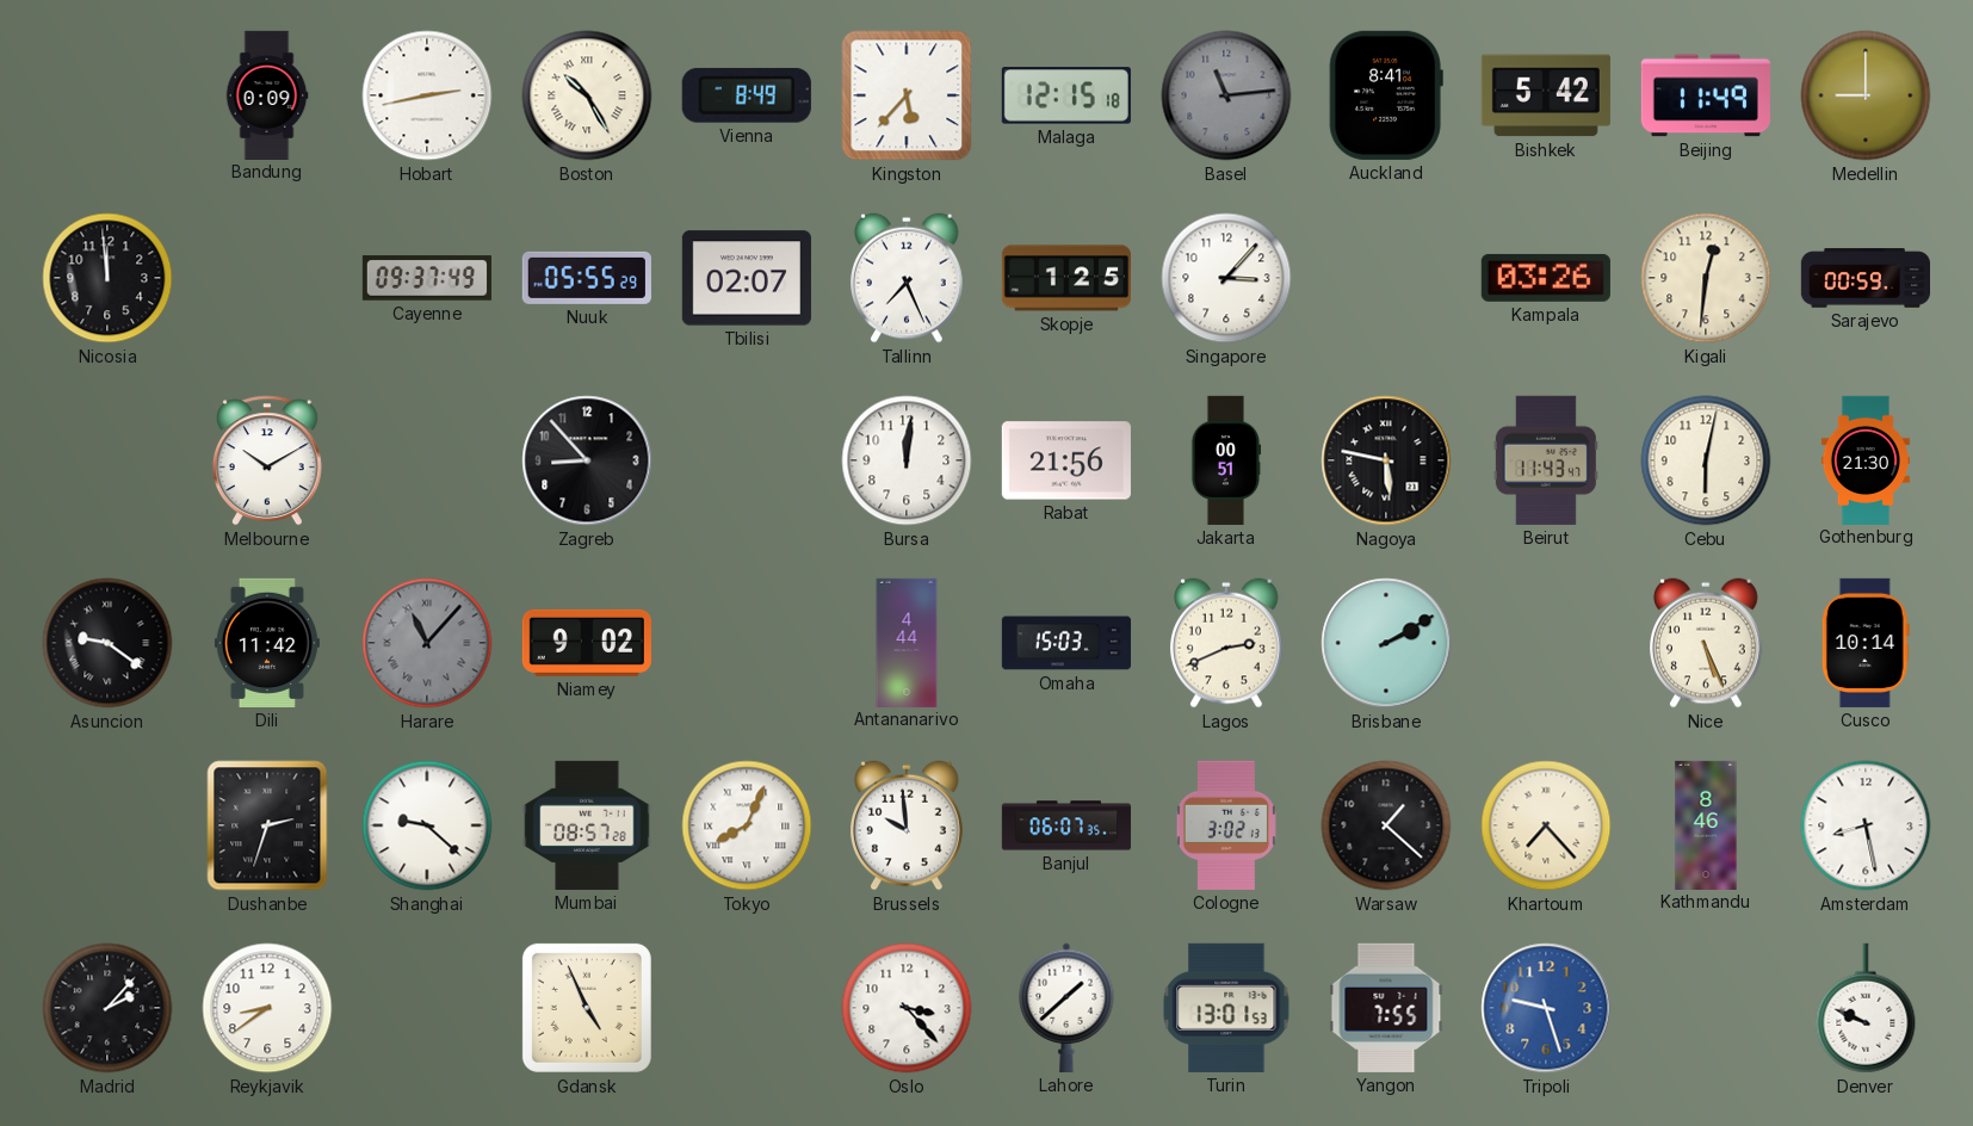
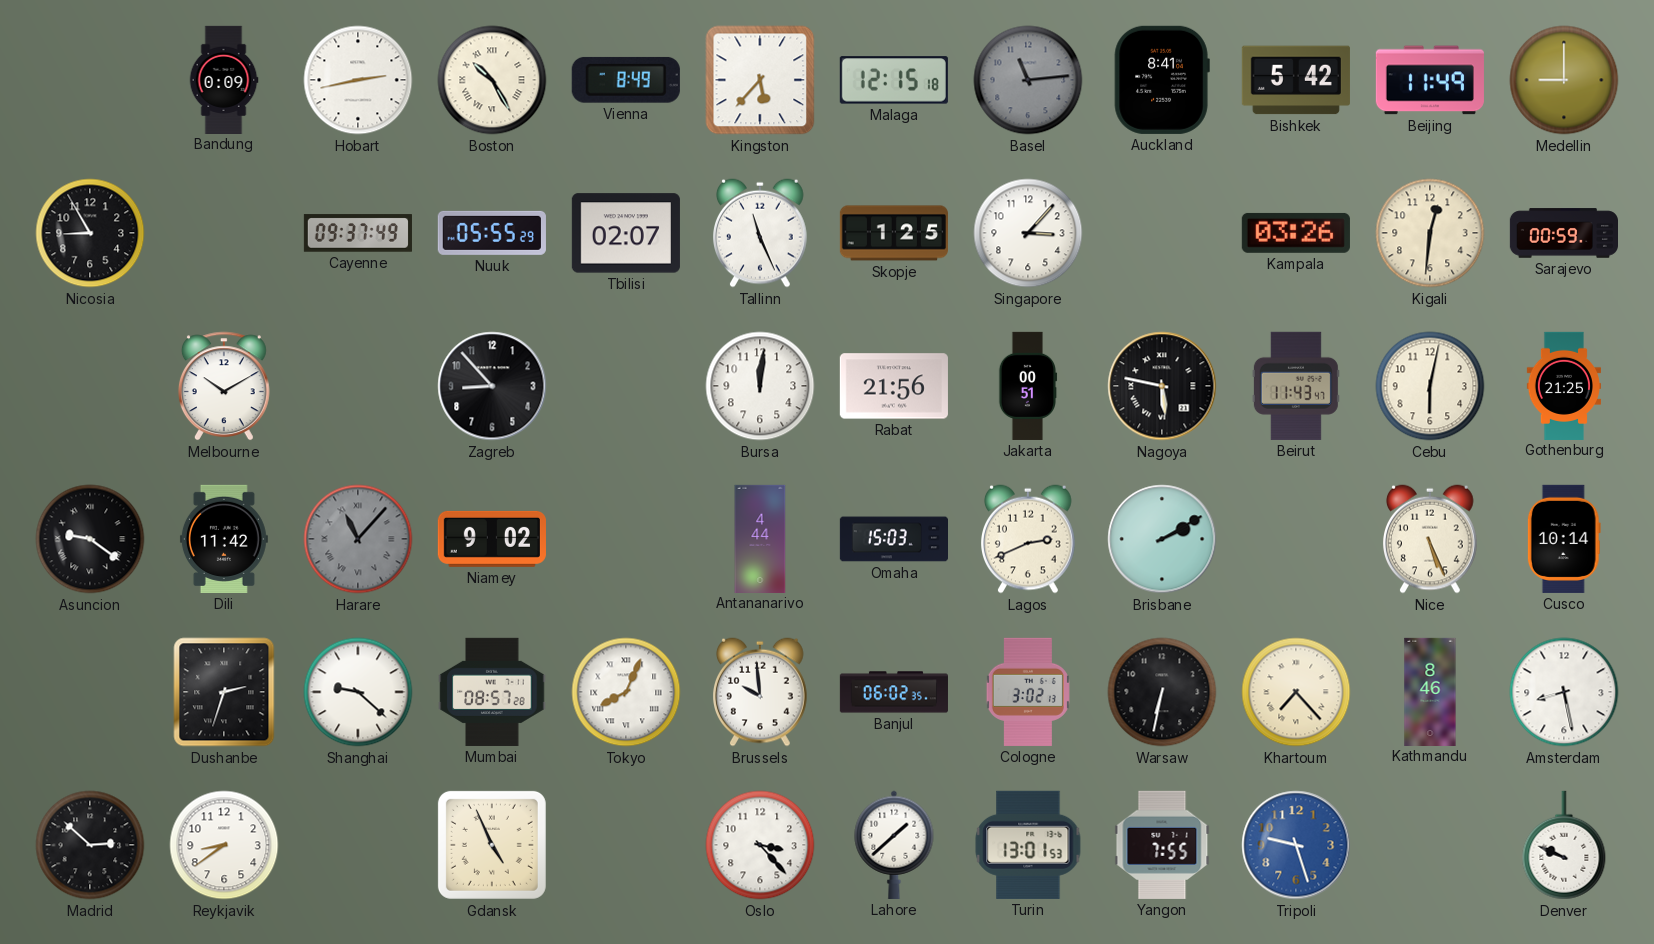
Nicosia: 11:59 -> 8:55
Tallinn: 7:26 -> 11:26
Gothenburg: 21:30 -> 21:25
Banjul: 06:07 -> 06:02
Warsaw: 1:22 -> 6:32
Madrid: 2:07 -> 2:52
